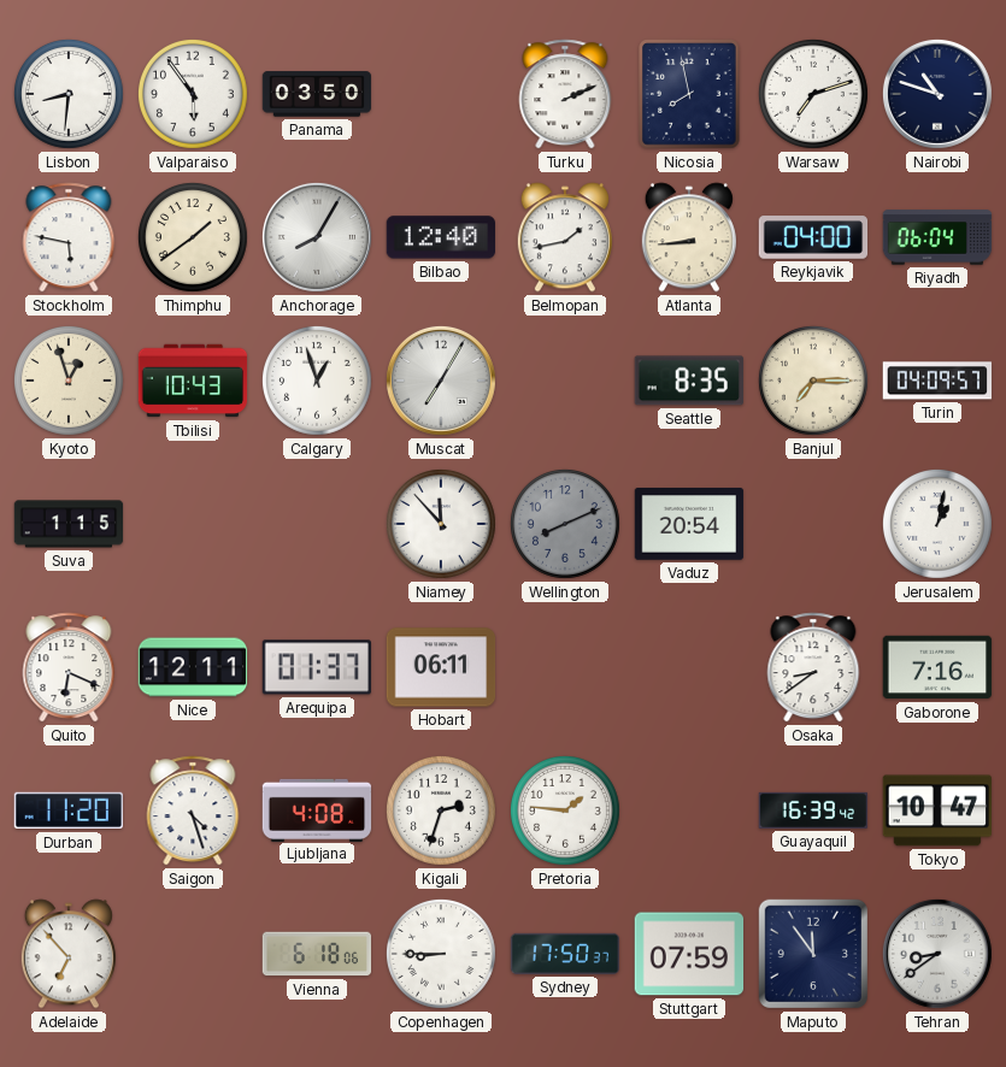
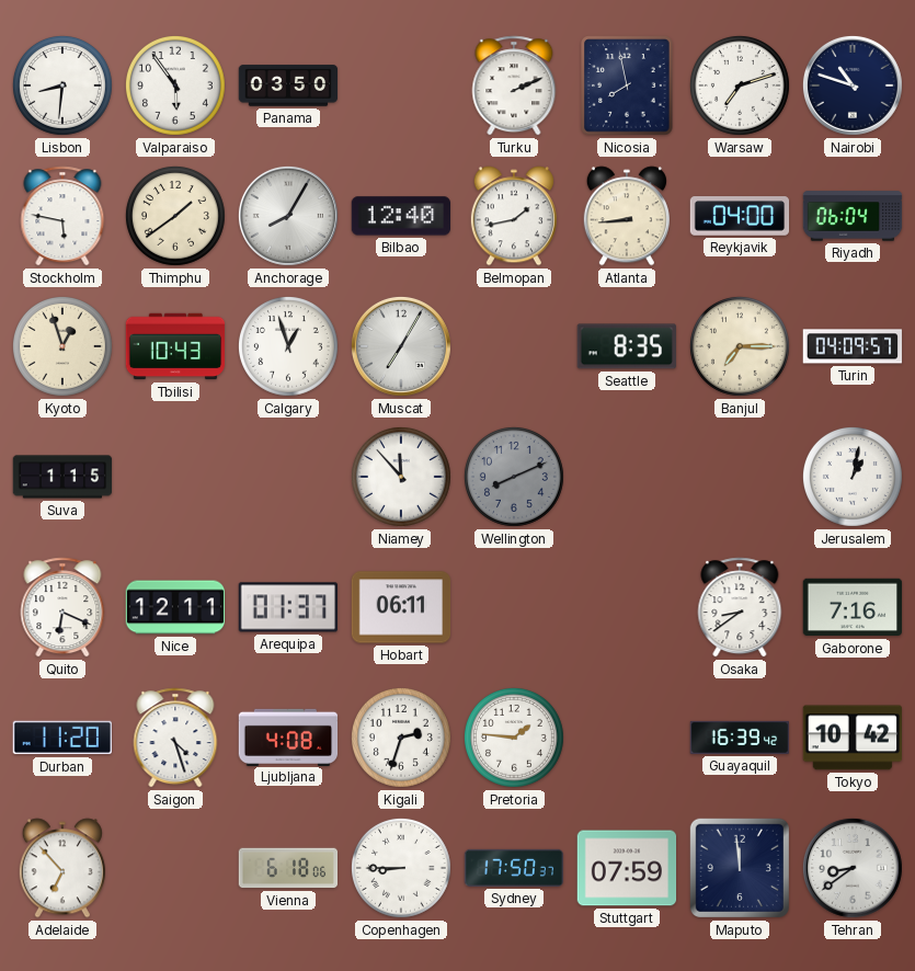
Vaduz: 20:54 -> none
Tokyo: 10:47 -> 10:42
Maputo: 11:54 -> 11:59
